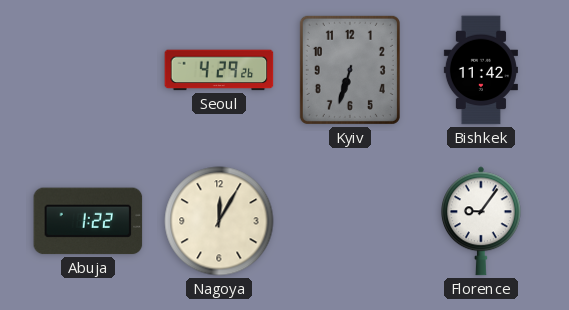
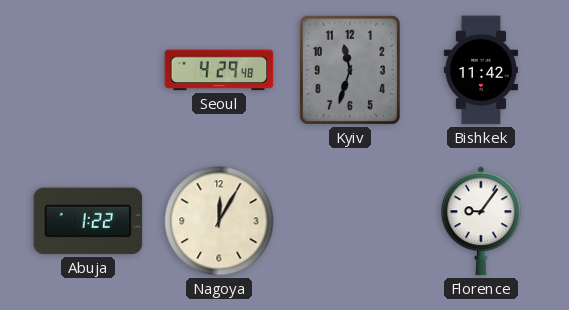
Seoul: 4:29:26 -> 4:29:48
Kyiv: 6:33 -> 11:33
